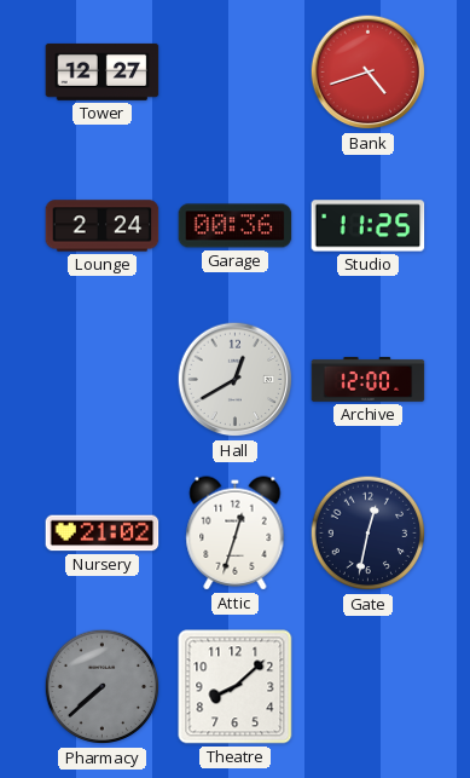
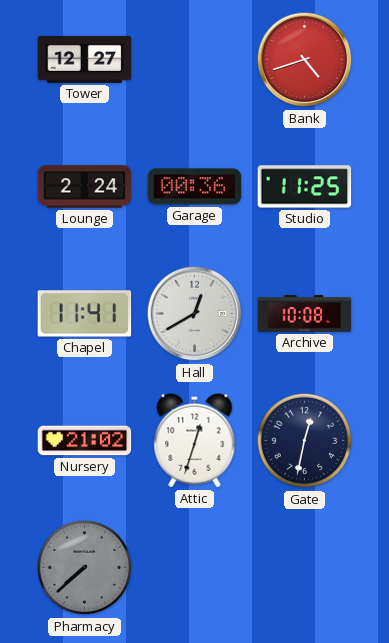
Chapel: none -> 11:41
Archive: 12:00 -> 10:08
Theatre: 8:08 -> none
